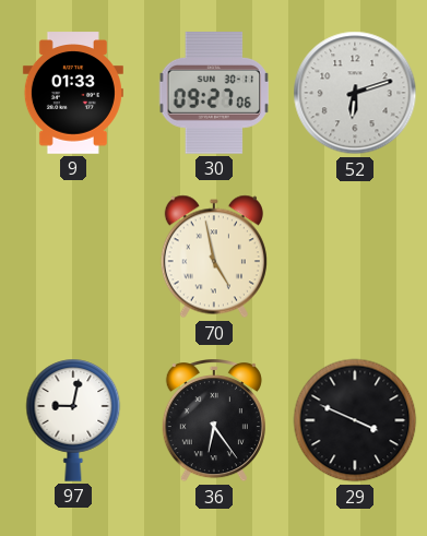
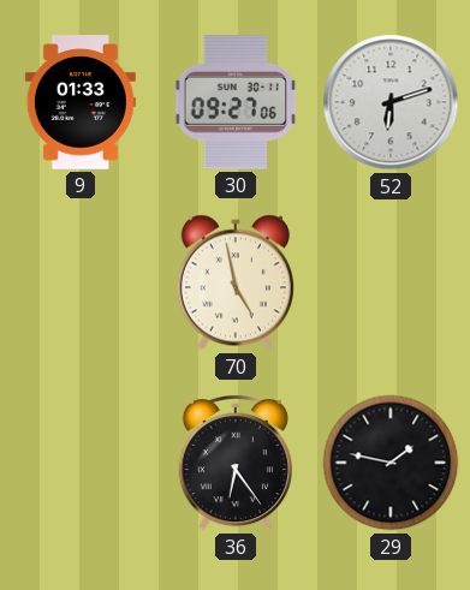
97: 9:02 -> none
29: 3:49 -> 1:47
